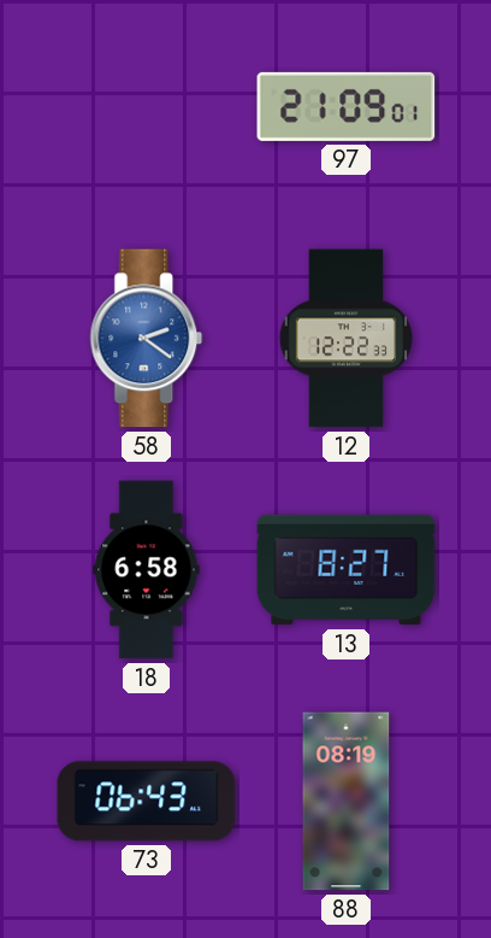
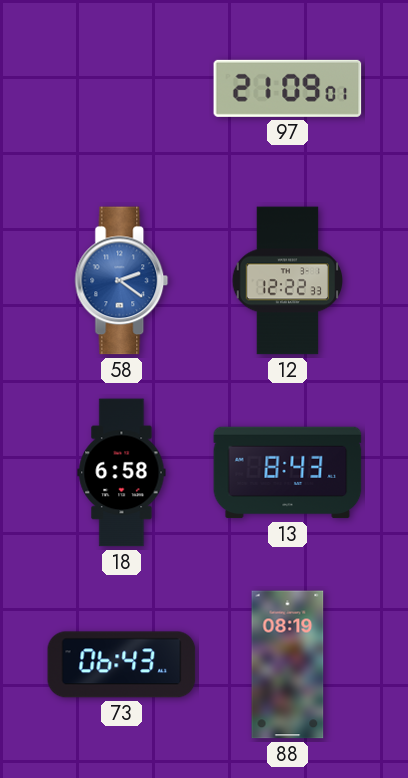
13: 8:27 -> 8:43
